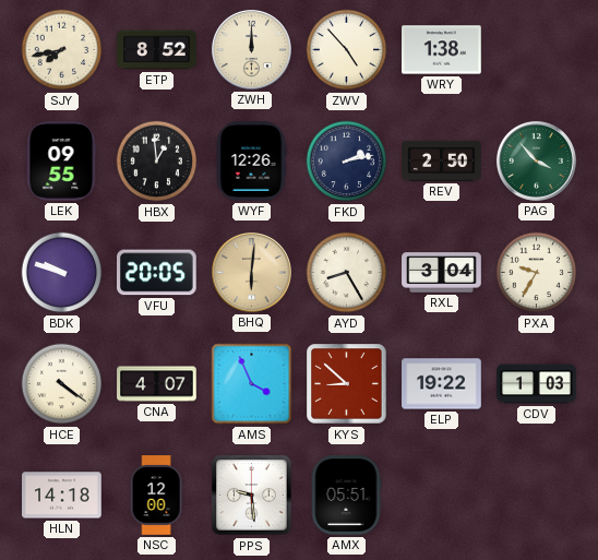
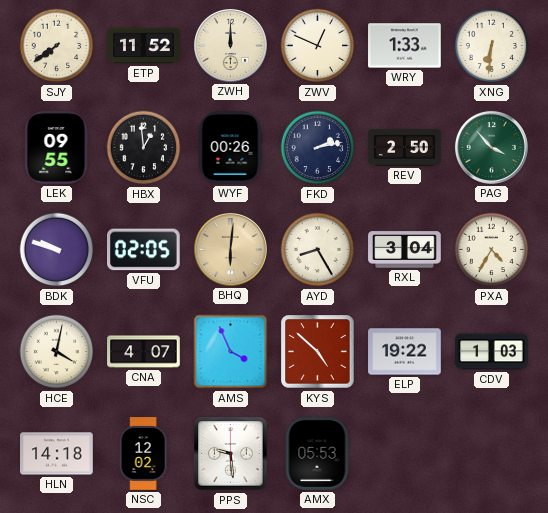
SJY: 7:43 -> 7:39
ETP: 8:52 -> 11:52
ZWV: 4:53 -> 12:49
WRY: 1:38 -> 1:33
XNG: none -> 6:31
WYF: 12:26 -> 00:26
VFU: 20:05 -> 02:05
PXA: 9:35 -> 4:35
HCE: 4:21 -> 4:02
KYS: 8:52 -> 4:52
NSC: 12:00 -> 12:02
AMX: 05:51 -> 05:53
